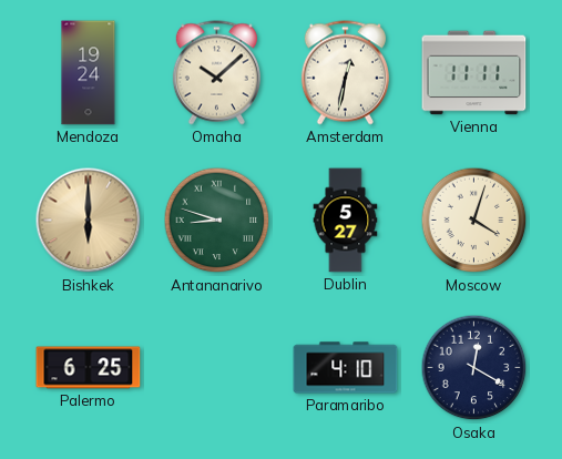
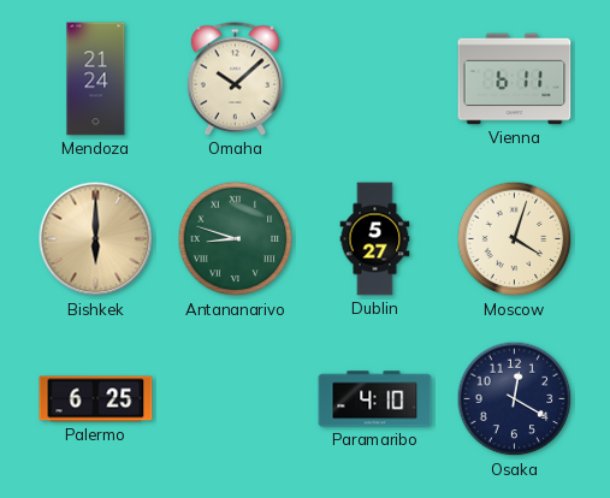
Mendoza: 19:24 -> 21:24
Amsterdam: 12:32 -> none
Vienna: 11:11 -> 6:11
